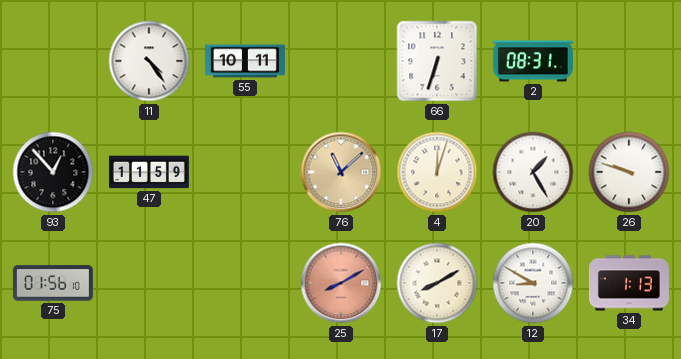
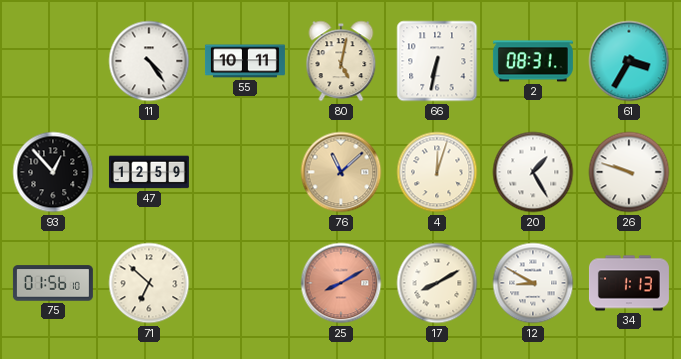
80: none -> 5:02
66: 6:33 -> 6:32
61: none -> 3:35
47: 11:59 -> 12:59
71: none -> 6:52
